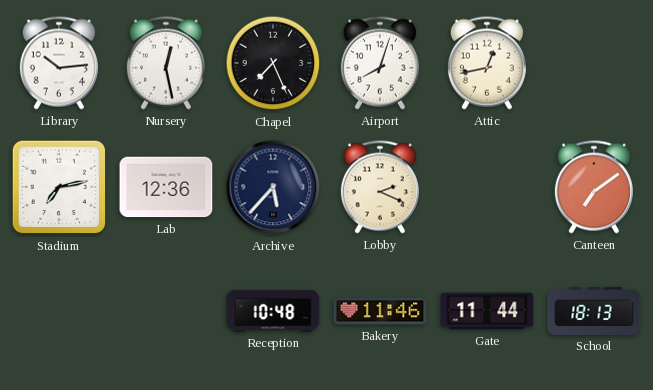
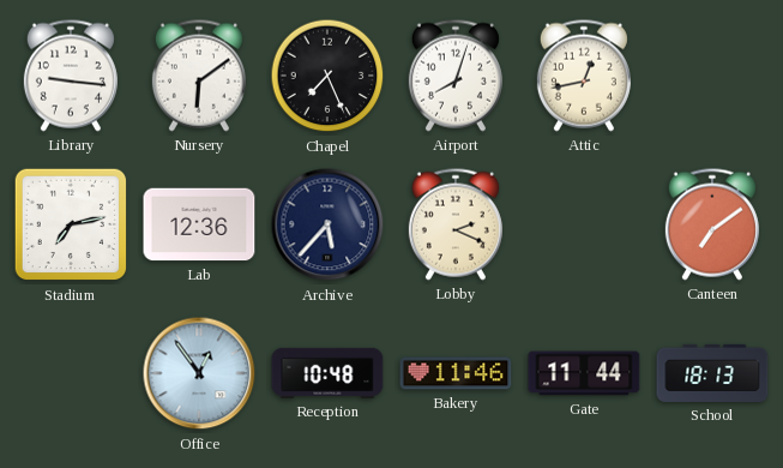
Library: 10:14 -> 9:16
Nursery: 12:28 -> 6:09
Office: none -> 12:54
